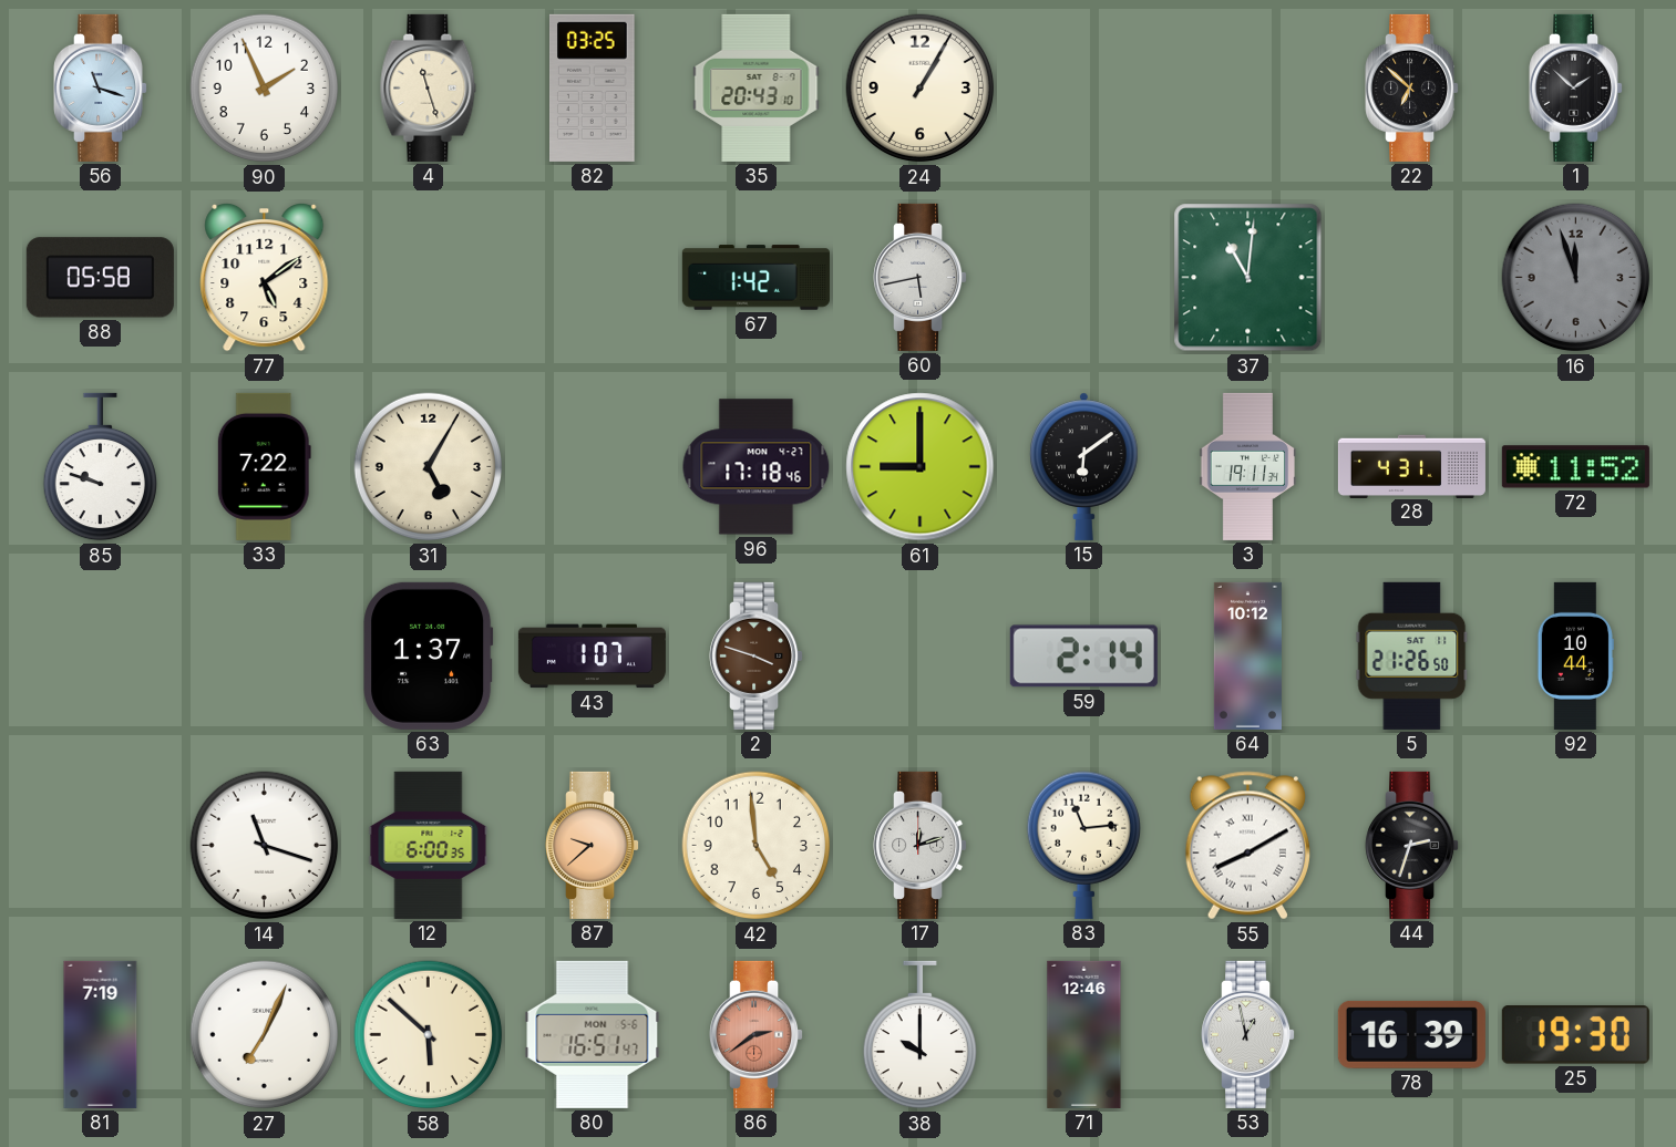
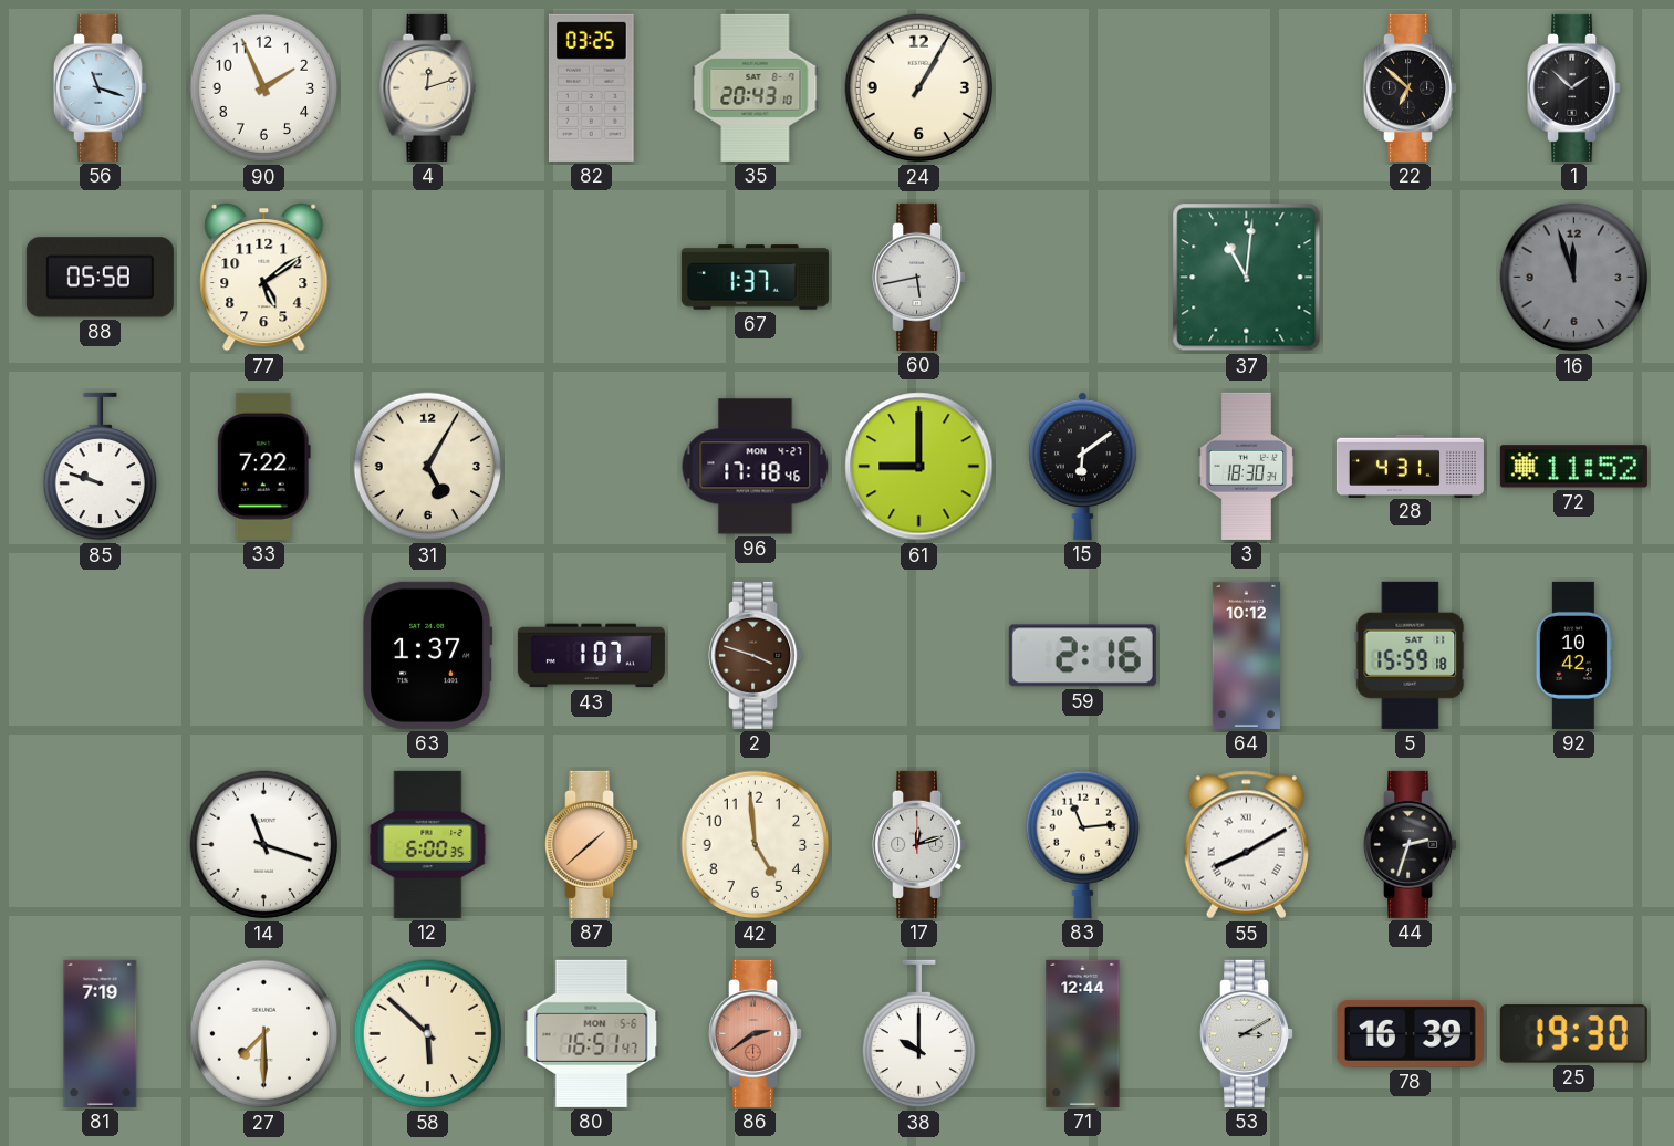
4: 11:27 -> 12:12
67: 1:42 -> 1:37
3: 19:11 -> 18:30
59: 2:14 -> 2:16
5: 21:26 -> 15:59
92: 10:44 -> 10:42
87: 9:38 -> 1:38
27: 7:04 -> 7:30
71: 12:46 -> 12:44
53: 12:58 -> 3:10
